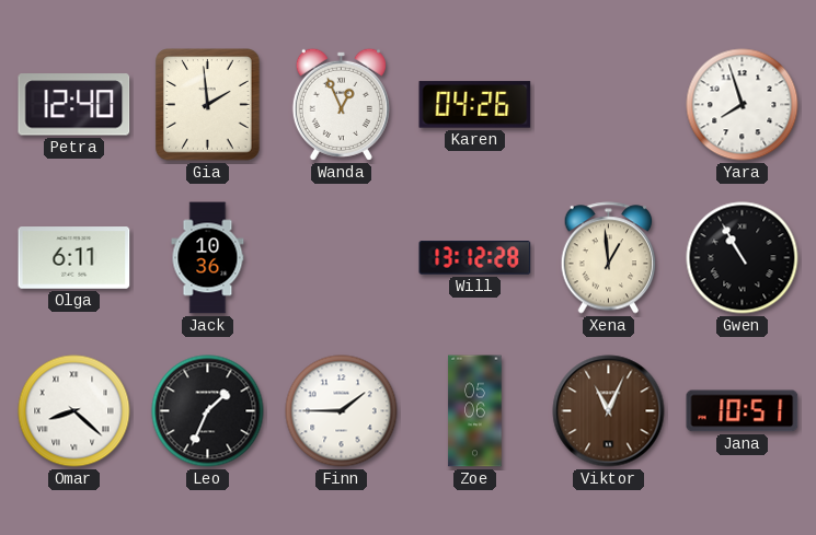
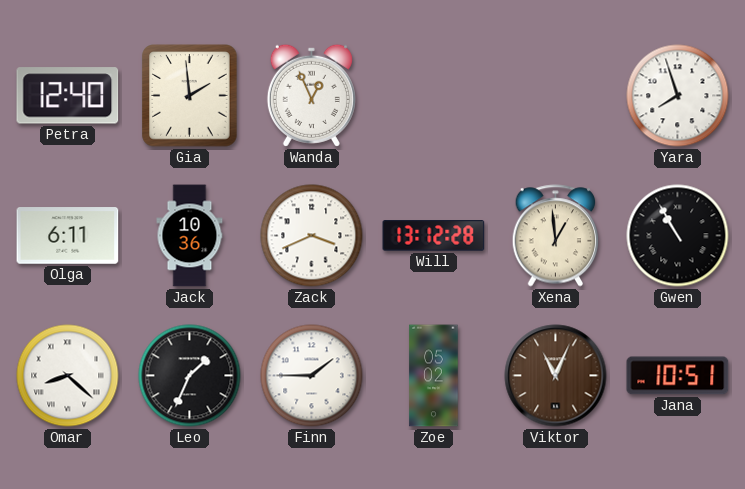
Karen: 04:26 -> none
Zack: none -> 3:41
Zoe: 05:06 -> 05:02
